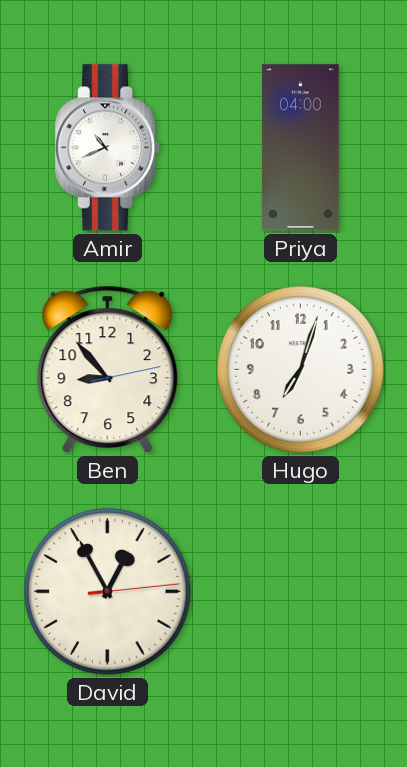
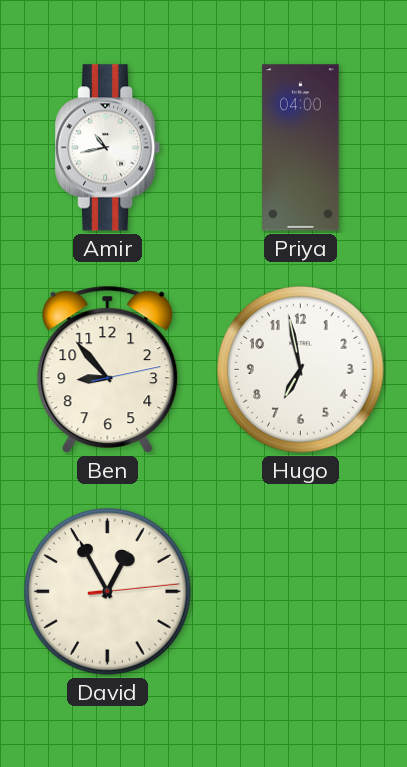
Amir: 10:41 -> 10:43
Hugo: 7:03 -> 6:58
